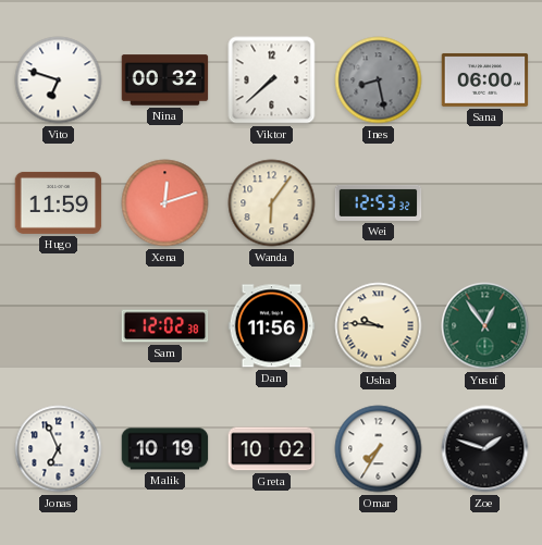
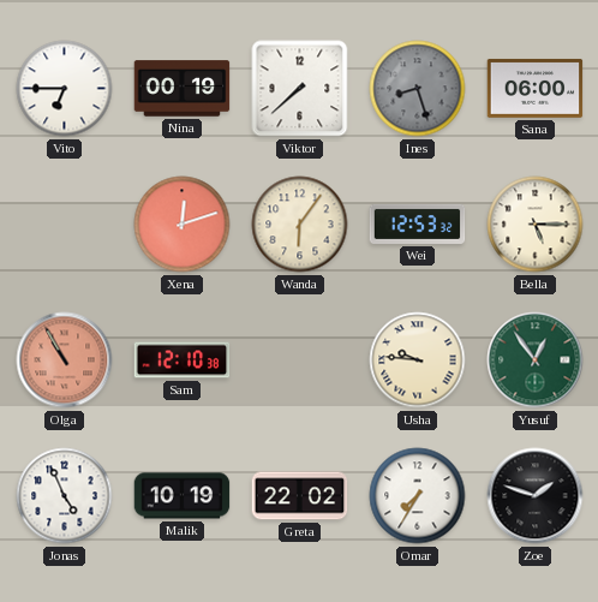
Vito: 6:48 -> 6:45
Nina: 00:32 -> 00:19
Ines: 8:28 -> 8:27
Hugo: 11:59 -> none
Bella: none -> 5:15
Olga: none -> 10:55
Sam: 12:02 -> 12:10
Dan: 11:56 -> none
Jonas: 6:56 -> 4:56
Greta: 10:02 -> 22:02
